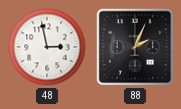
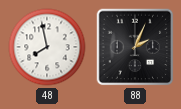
48: 2:58 -> 7:58
